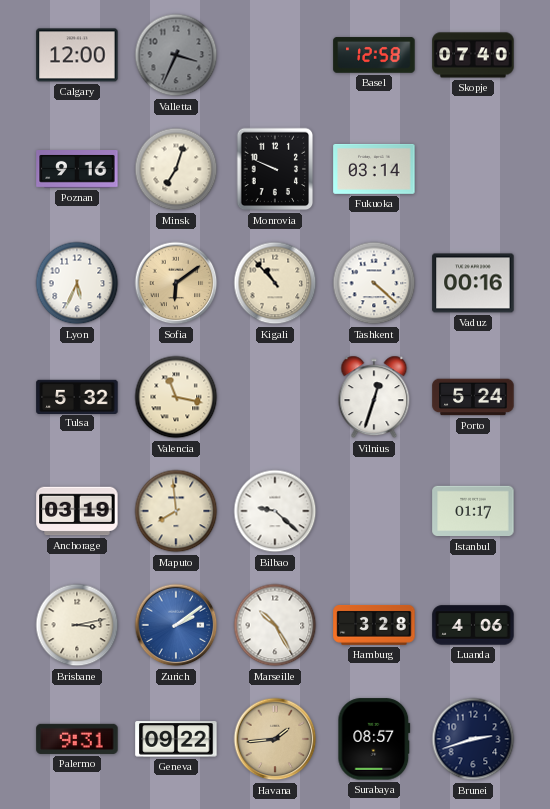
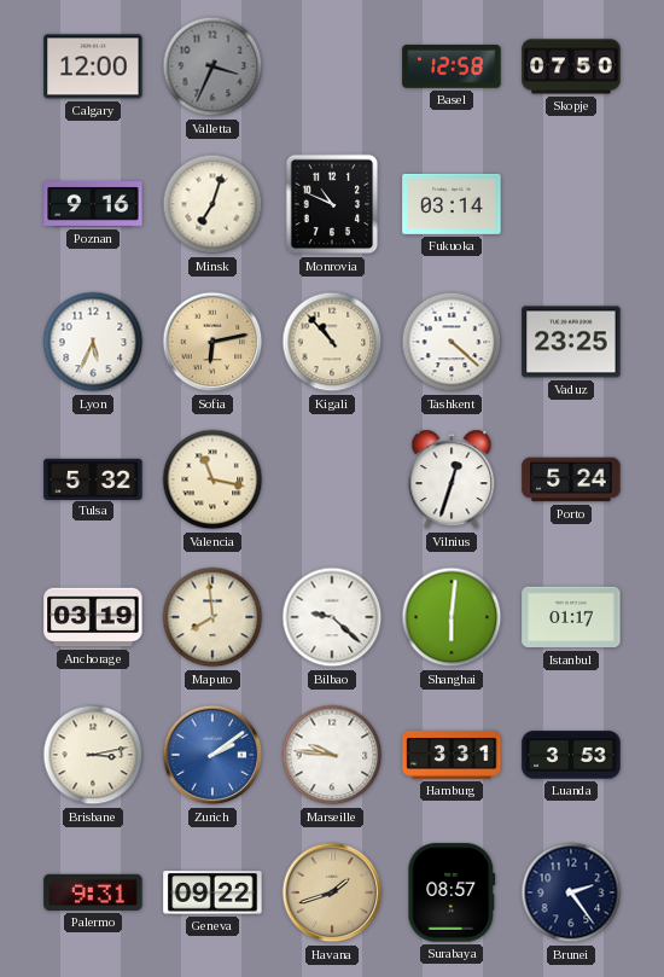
Skopje: 07:40 -> 07:50
Monrovia: 9:49 -> 10:49
Sofia: 6:09 -> 6:13
Vaduz: 00:16 -> 23:25
Shanghai: none -> 6:01
Marseille: 10:25 -> 9:46
Hamburg: 3:28 -> 3:31
Luanda: 4:06 -> 3:53
Havana: 1:44 -> 1:42
Brunei: 2:42 -> 2:24
